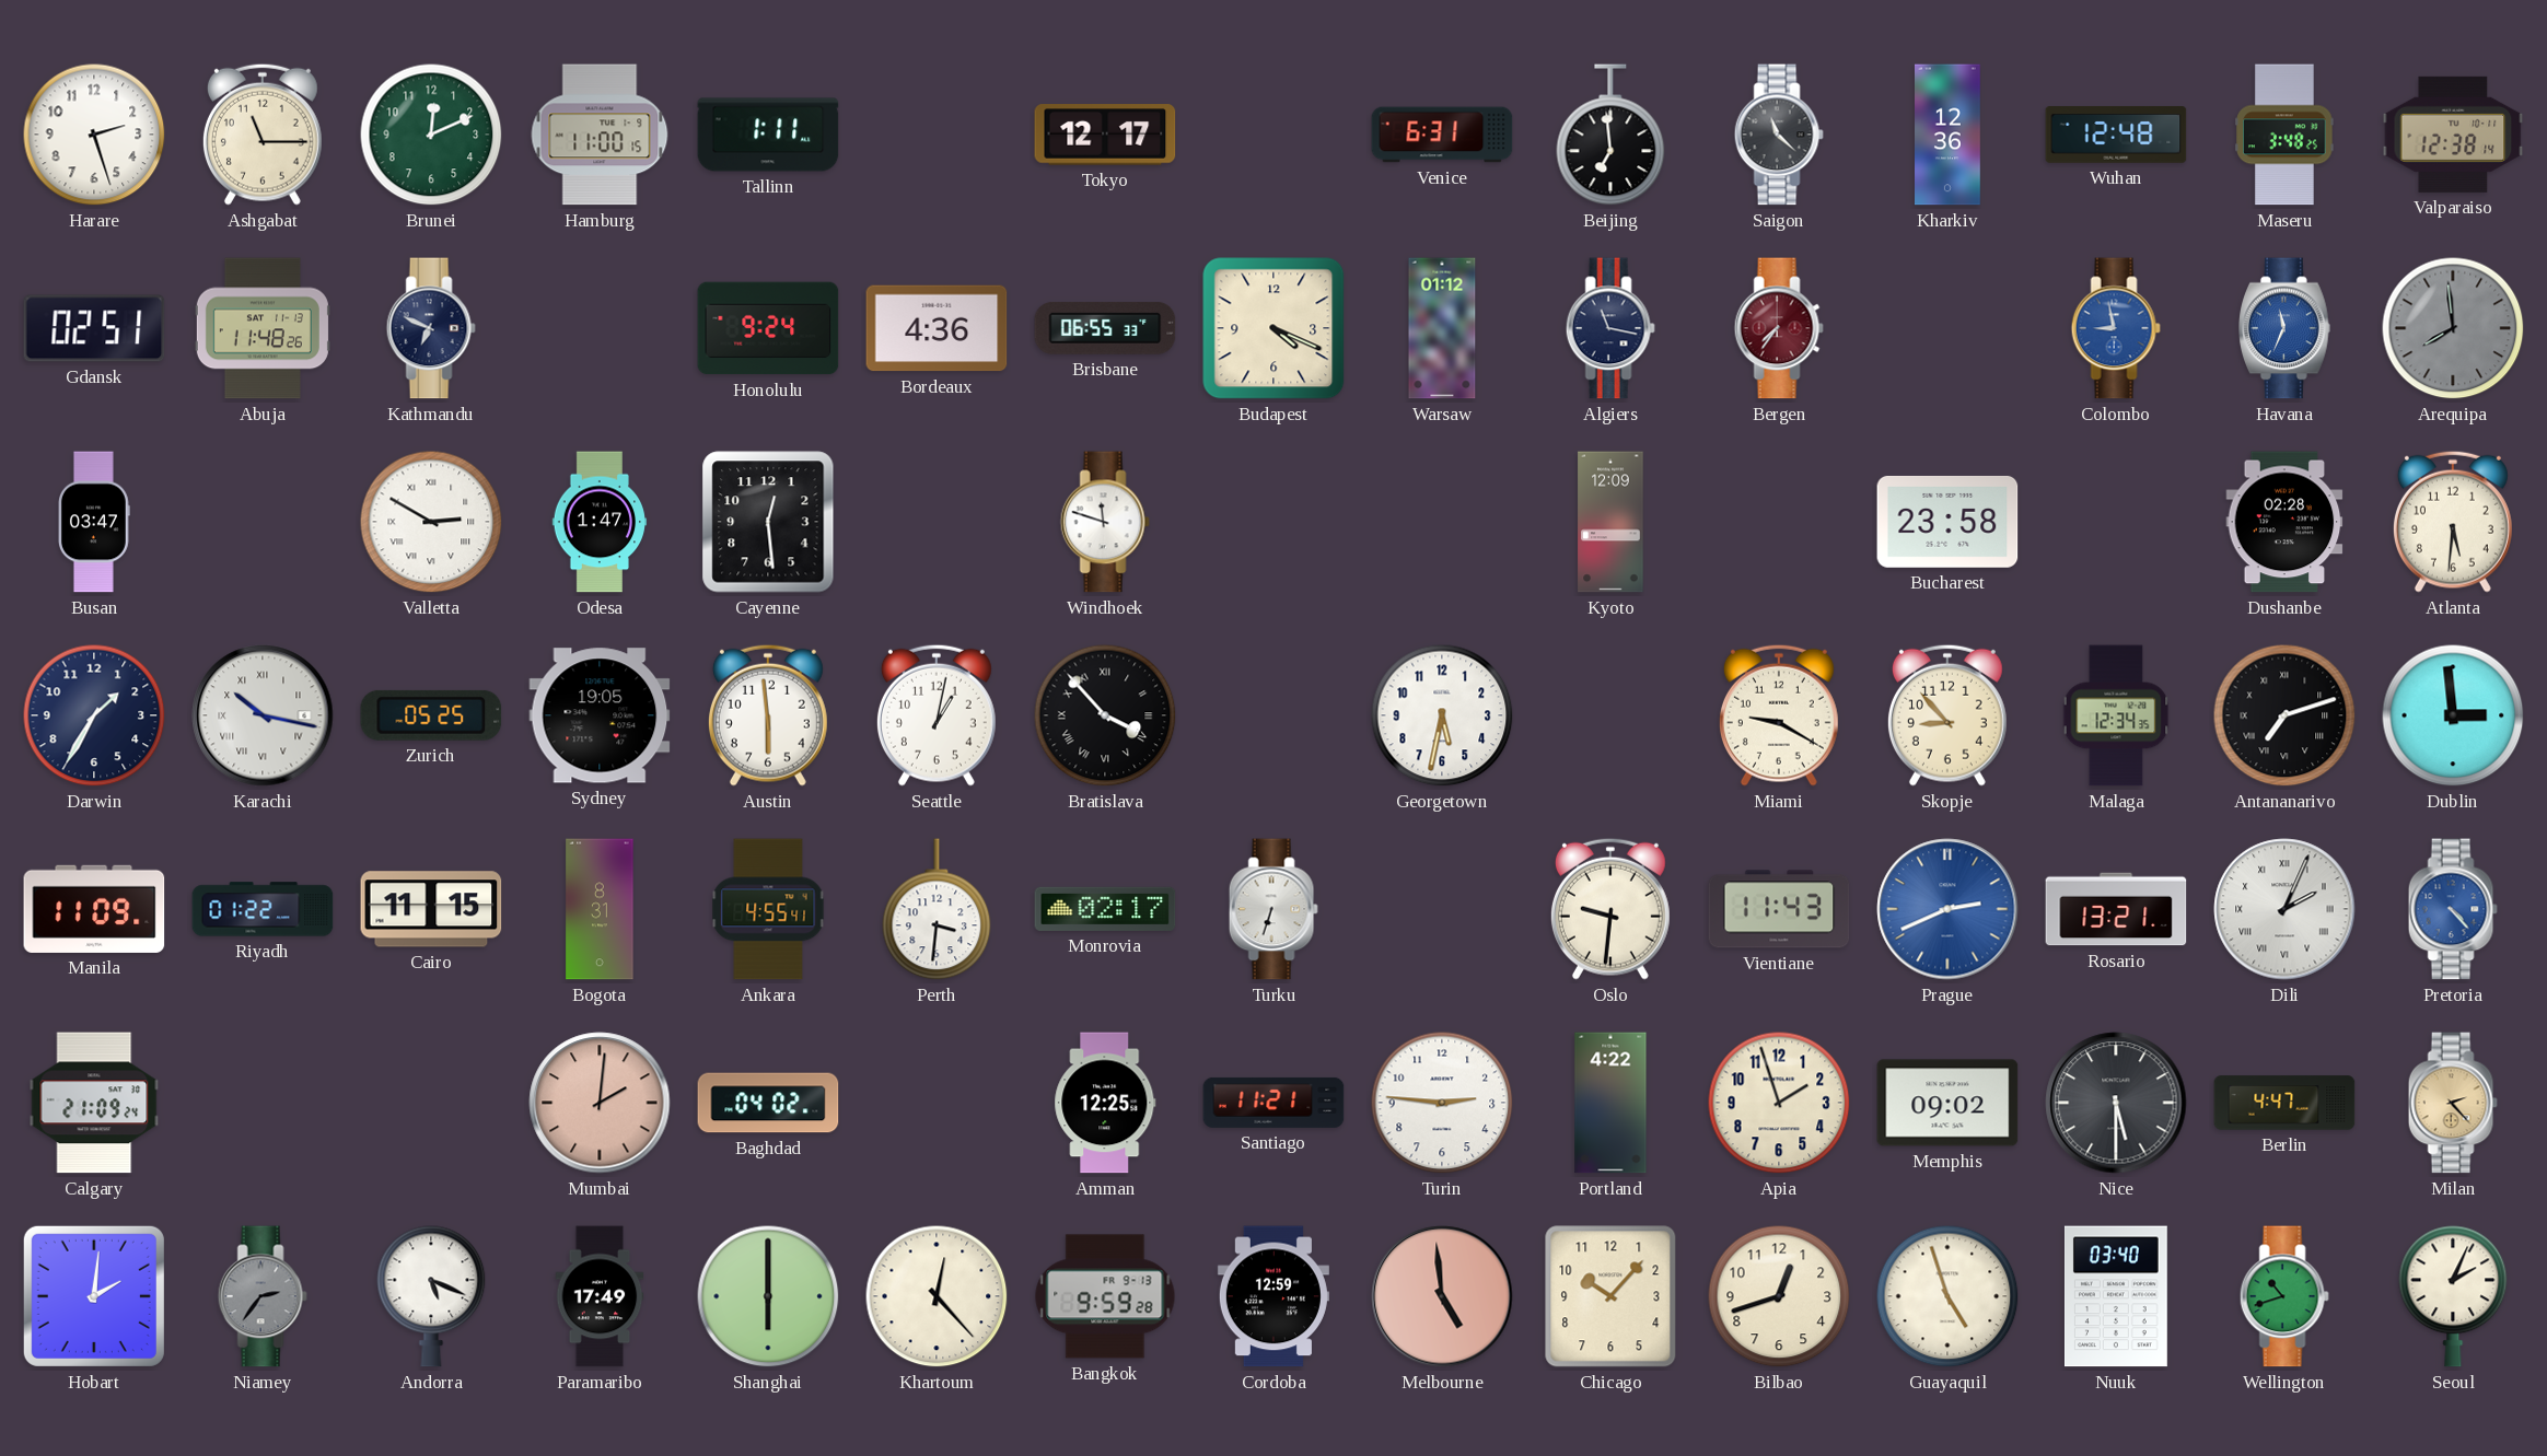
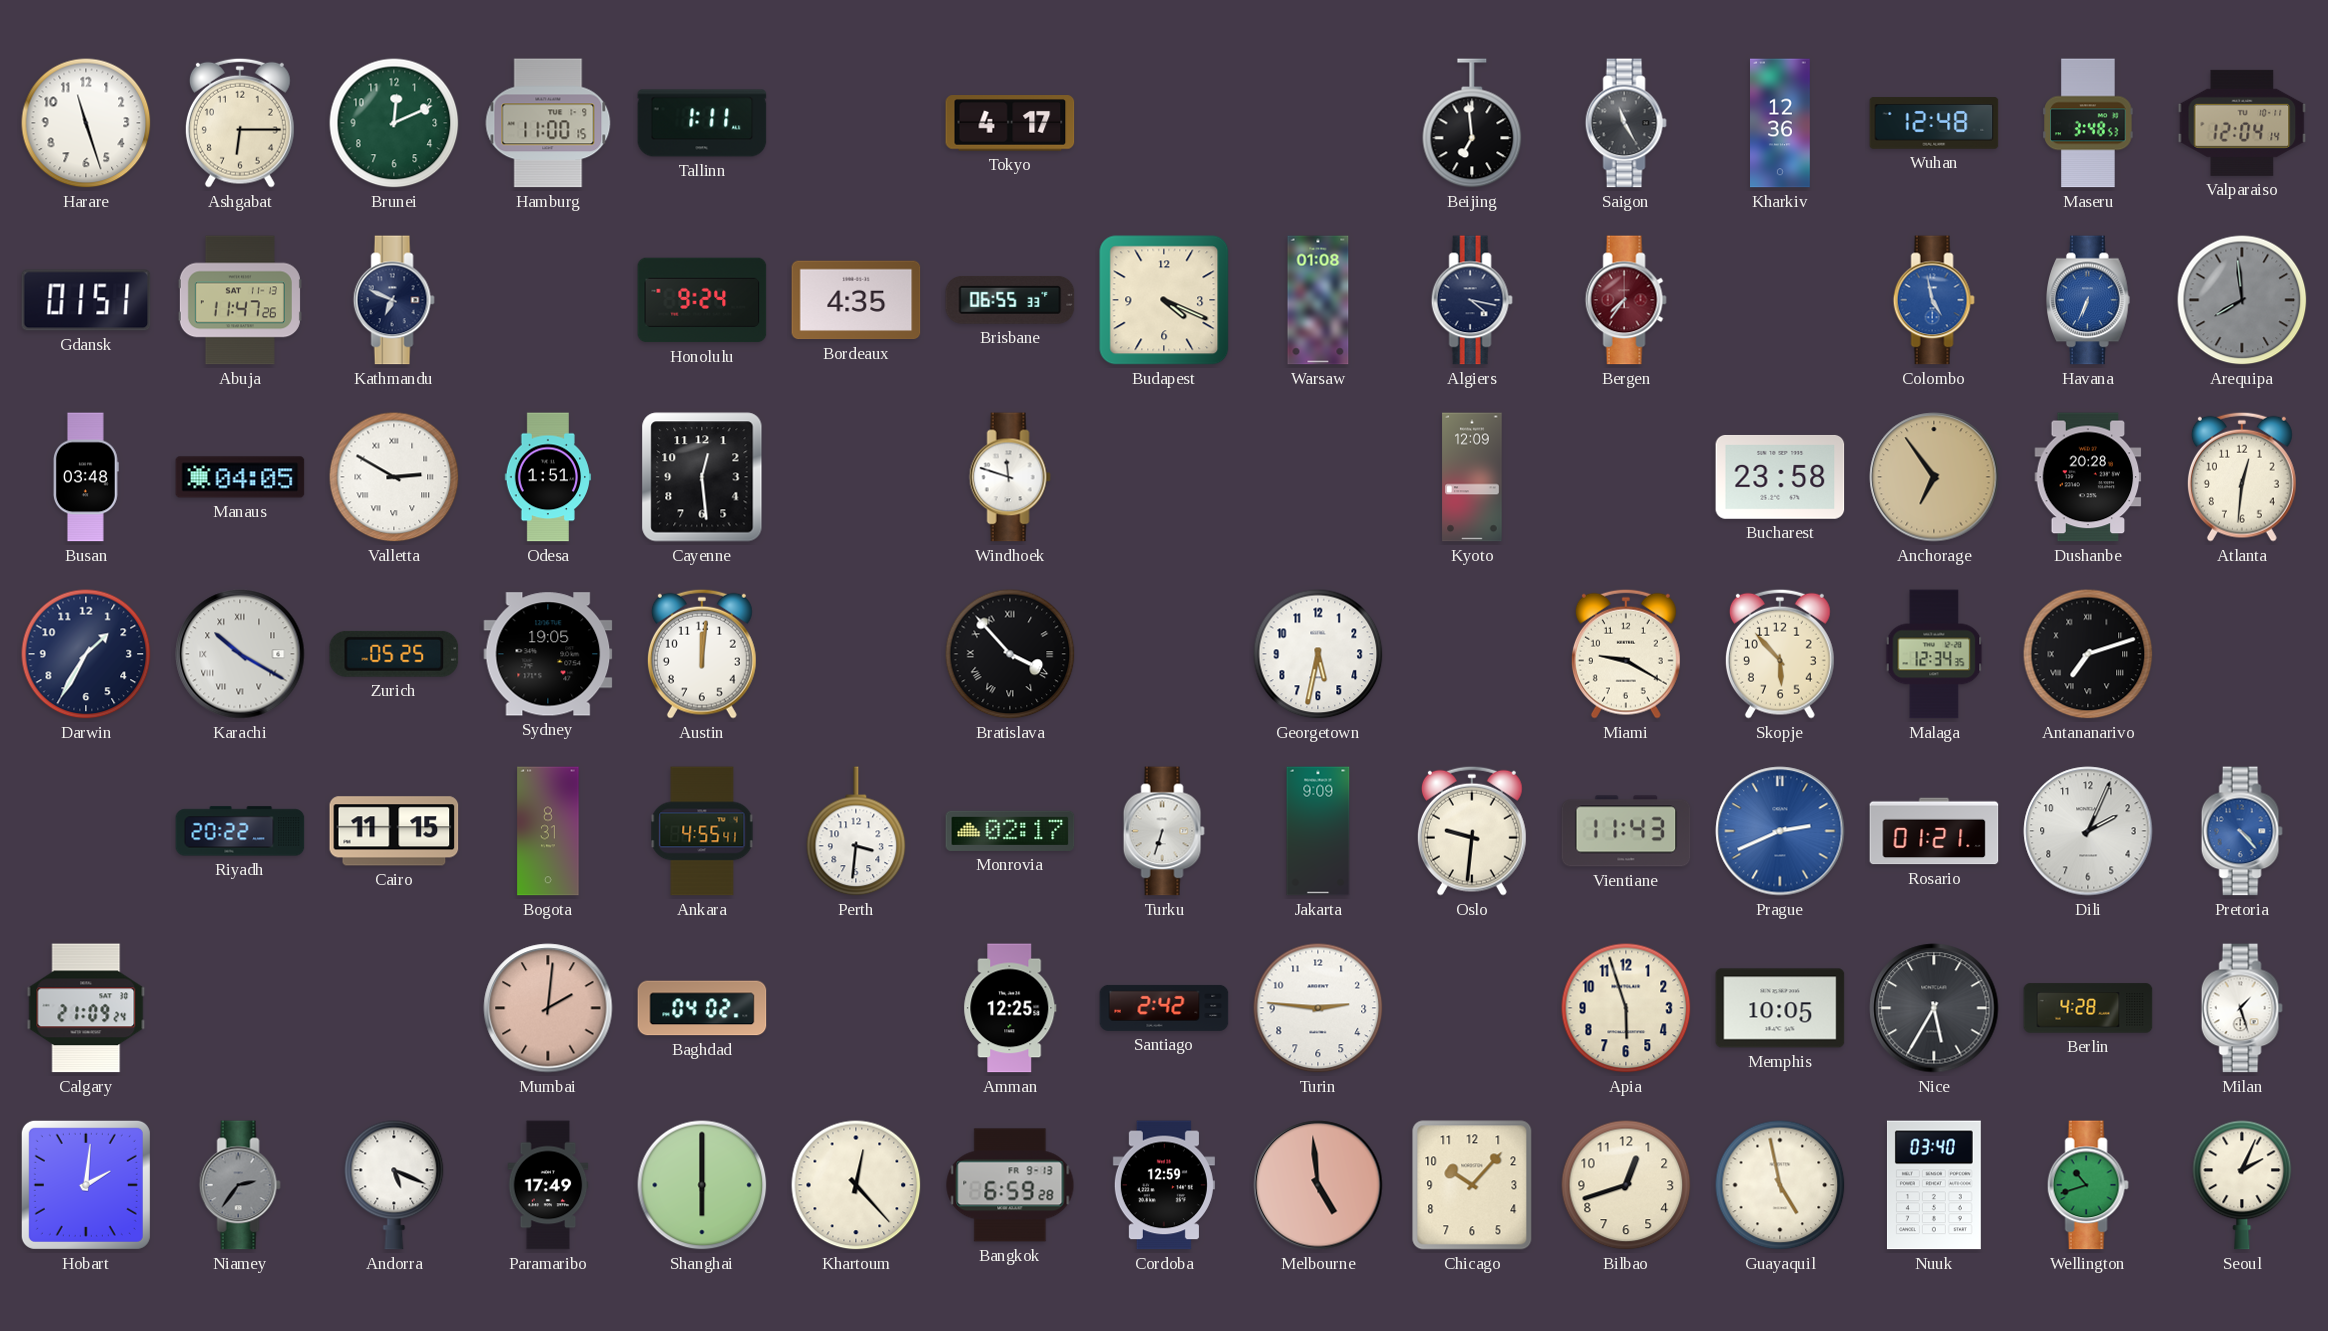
Harare: 2:27 -> 11:27
Ashgabat: 11:15 -> 6:15
Tokyo: 12:17 -> 4:17
Venice: 6:31 -> none
Saigon: 11:22 -> 11:25
Maseru: 3:48:25 -> 3:48:53
Valparaiso: 12:38 -> 12:04
Gdansk: 02:51 -> 01:51
Abuja: 11:48 -> 11:47
Bordeaux: 4:36 -> 4:35
Warsaw: 01:12 -> 01:08
Algiers: 11:17 -> 4:17
Colombo: 8:58 -> 4:58
Havana: 11:34 -> 6:34
Busan: 03:47 -> 03:48
Manaus: none -> 04:05
Odesa: 1:47 -> 1:51
Anchorage: none -> 6:54
Dushanbe: 02:28 -> 20:28
Atlanta: 5:31 -> 12:31
Karachi: 10:17 -> 10:20
Austin: 5:59 -> 12:01
Seattle: 1:02 -> none
Skopje: 8:53 -> 5:53
Dublin: 2:59 -> none
Manila: 11:09 -> none
Riyadh: 01:22 -> 20:22
Jakarta: none -> 9:09
Rosario: 13:21 -> 01:21
Dili numerals: Roman -> Arabic
Santiago: 11:21 -> 2:42
Portland: 4:22 -> none
Apia: 1:57 -> 5:57
Memphis: 09:02 -> 10:05
Nice: 5:30 -> 5:35
Berlin: 4:47 -> 4:28
Milan: 2:23 -> 1:27
Milan dial: champagne -> white
Bangkok: 9:59 -> 6:59
Guayaquil: 4:57 -> 4:58
